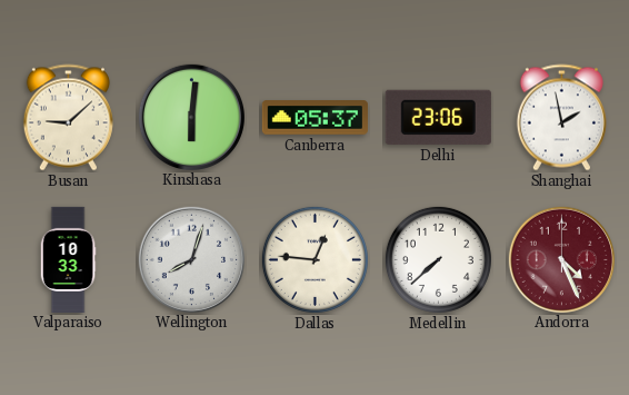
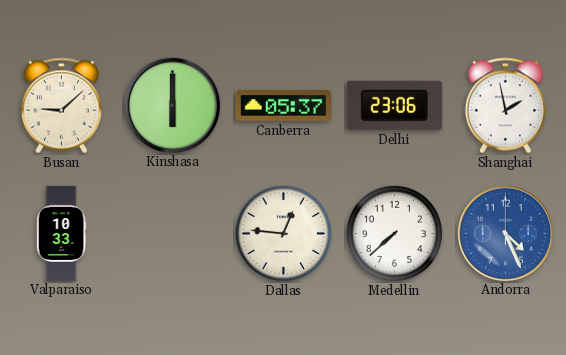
Kinshasa: 6:01 -> 6:00
Wellington: 8:03 -> none
Andorra dial: burgundy -> blue
